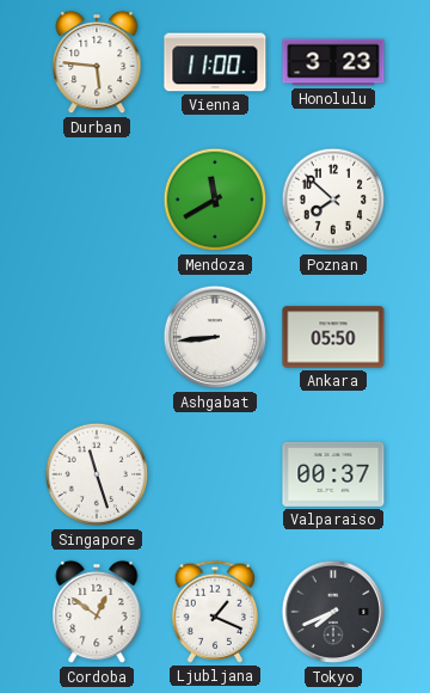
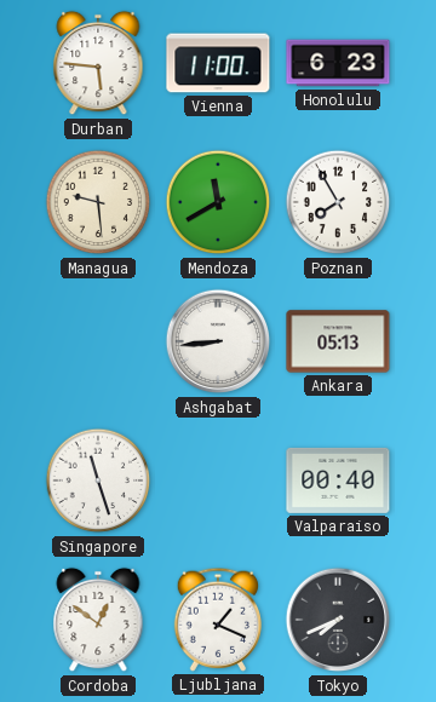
Honolulu: 3:23 -> 6:23
Managua: none -> 9:29
Poznan: 7:52 -> 7:55
Ankara: 05:50 -> 05:13
Valparaiso: 00:37 -> 00:40
